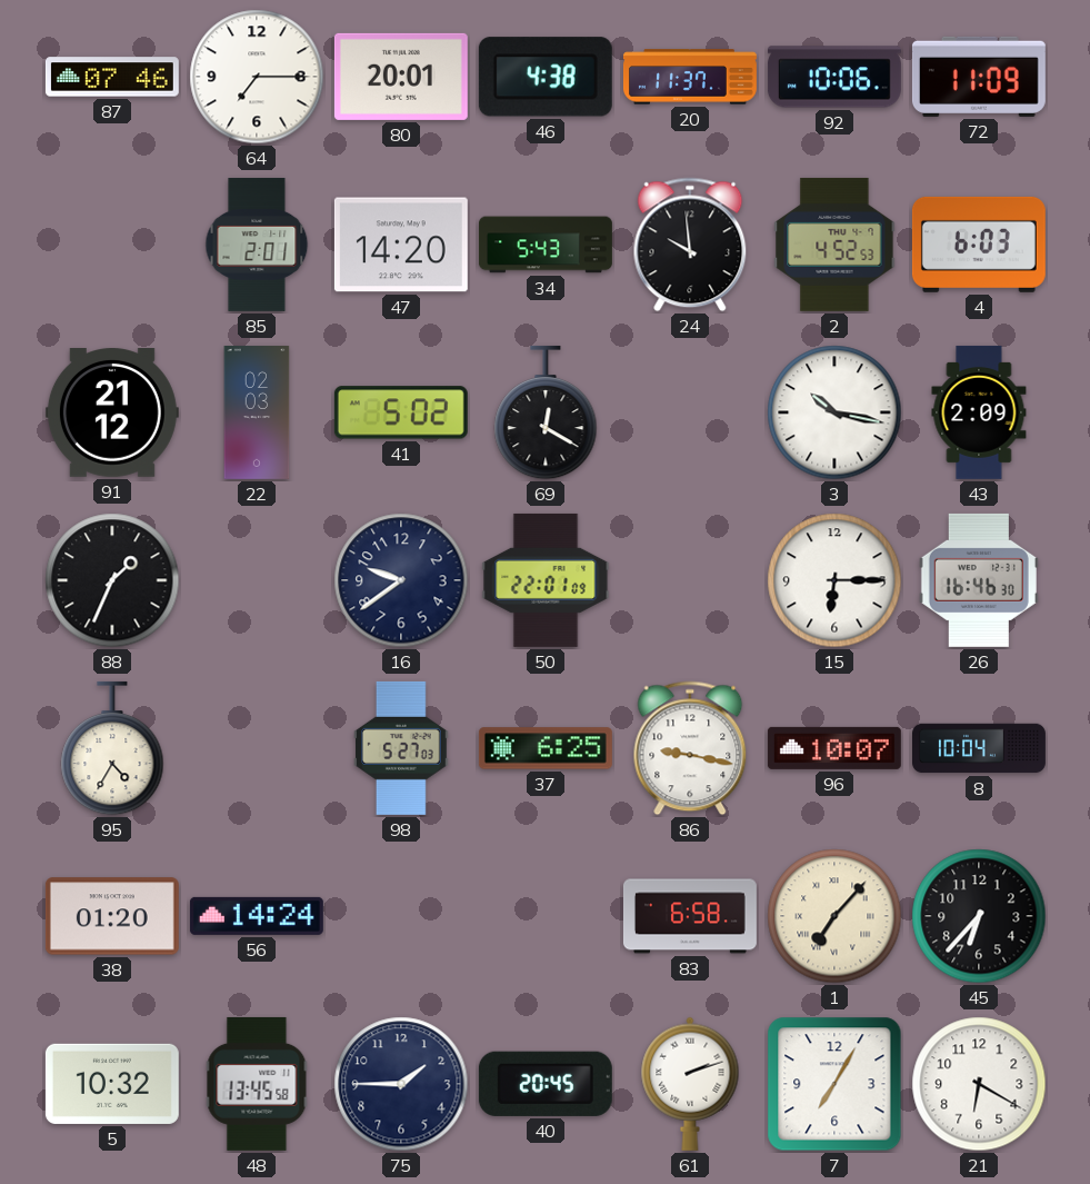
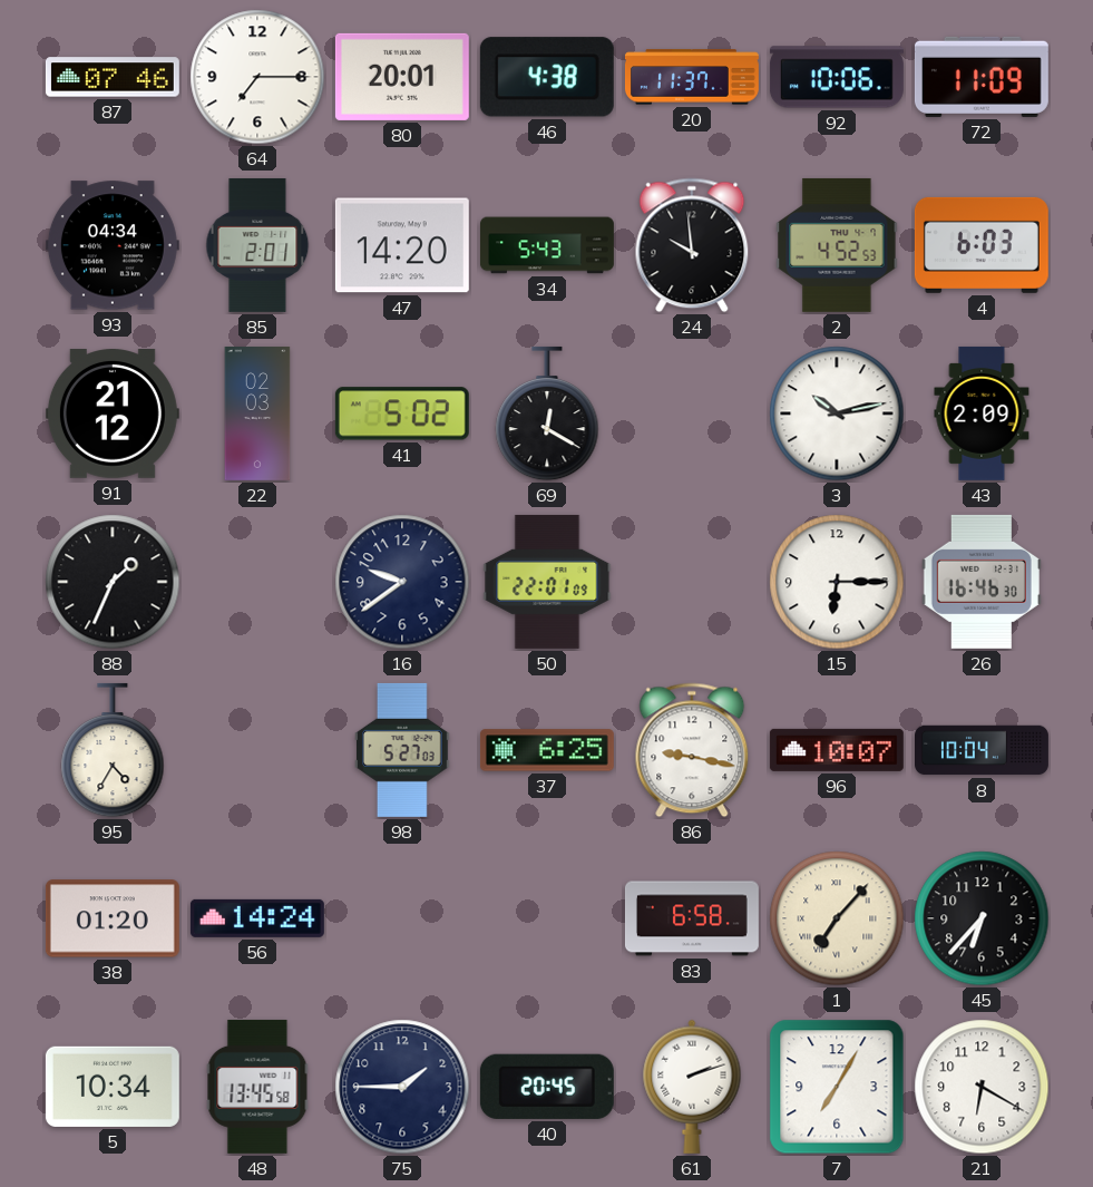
93: none -> 04:34
3: 10:17 -> 10:13
5: 10:32 -> 10:34
